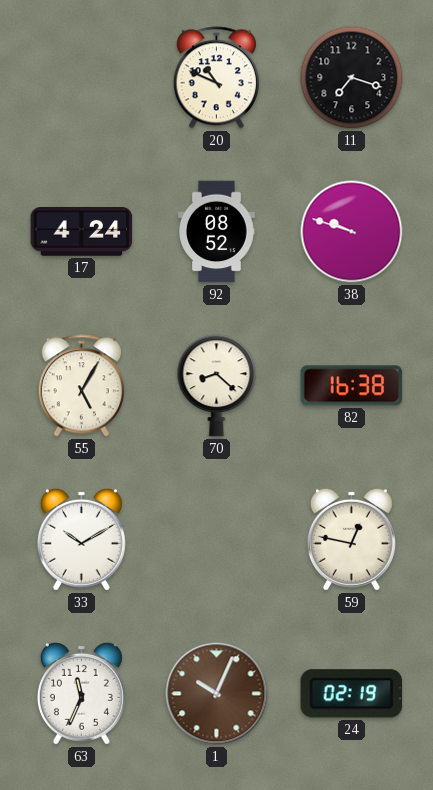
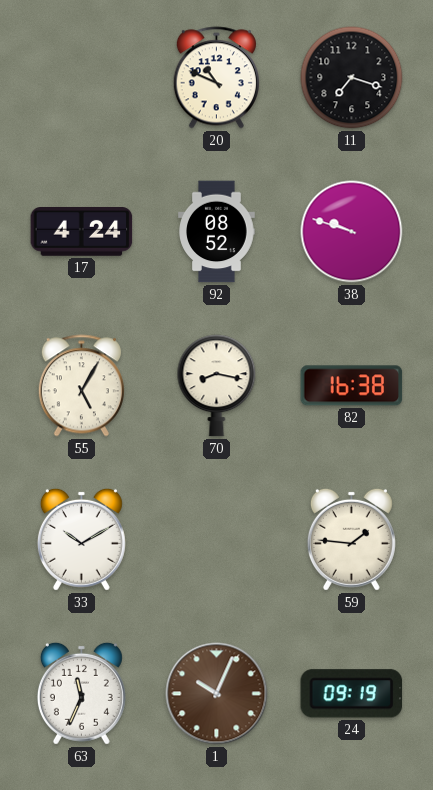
70: 8:22 -> 8:17
59: 12:47 -> 1:46
24: 02:19 -> 09:19
